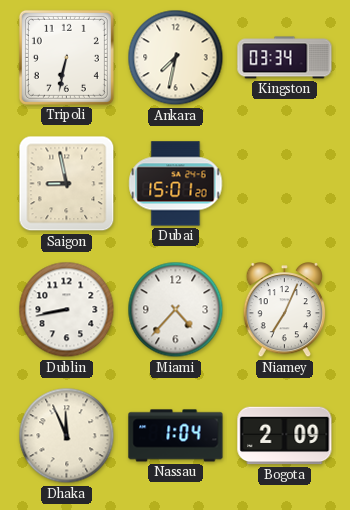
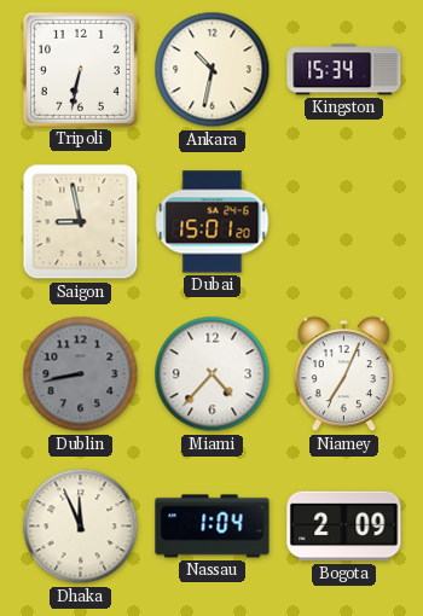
Ankara: 7:32 -> 10:32
Kingston: 03:34 -> 15:34
Dublin dial: white -> grey
